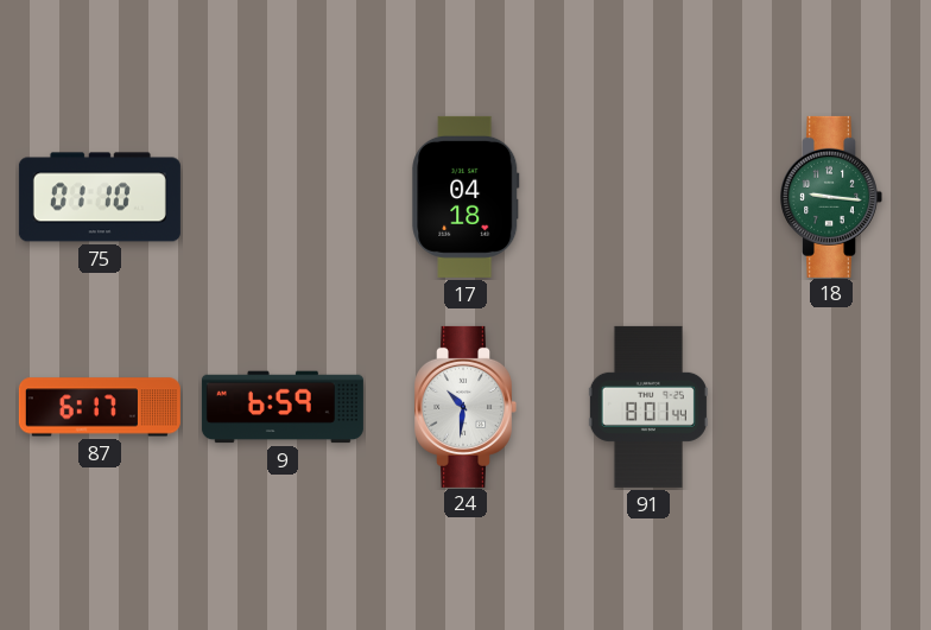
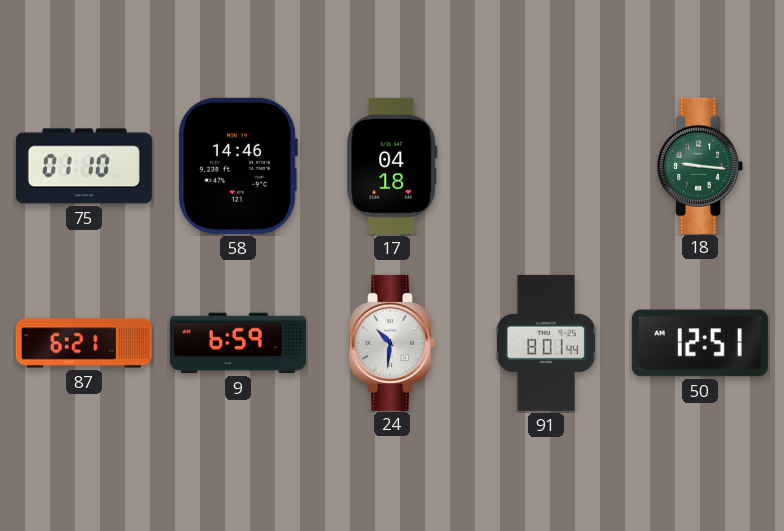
58: none -> 14:46
87: 6:17 -> 6:21
50: none -> 12:51
